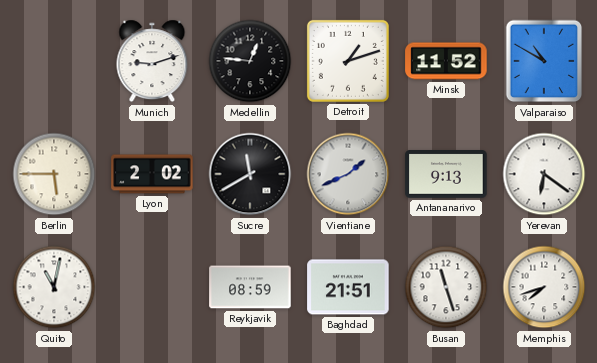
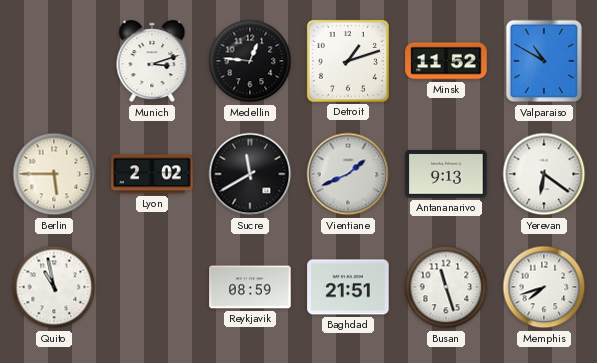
Munich: 9:12 -> 3:12
Quito: 11:02 -> 10:58
